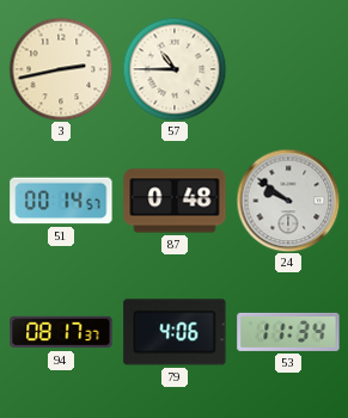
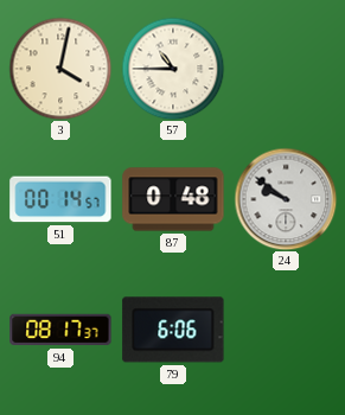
3: 2:43 -> 4:02
79: 4:06 -> 6:06
53: 11:34 -> none
